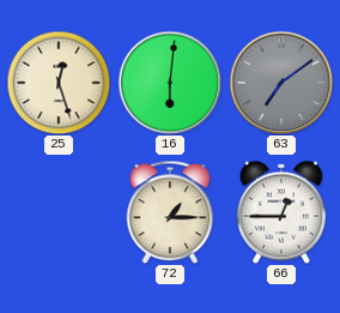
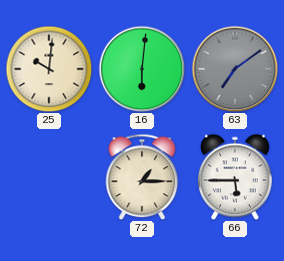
25: 12:27 -> 10:01
66: 12:45 -> 5:45
